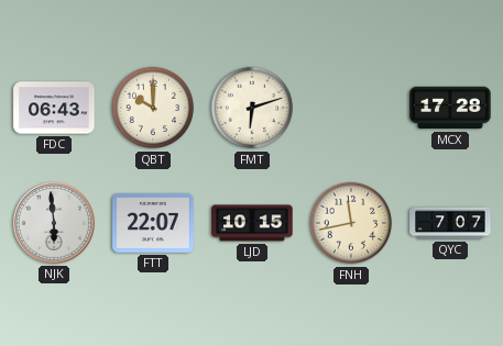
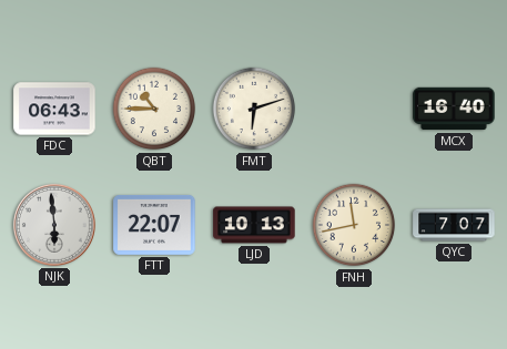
QBT: 10:00 -> 10:45
MCX: 17:28 -> 16:40
LJD: 10:15 -> 10:13
